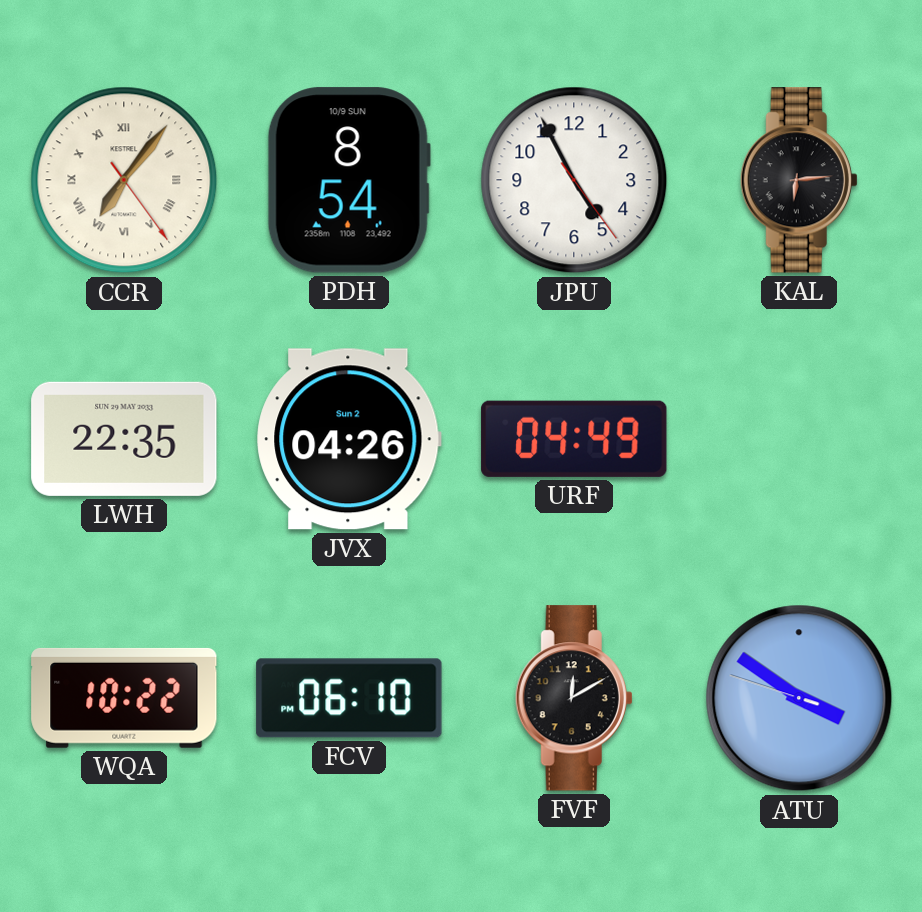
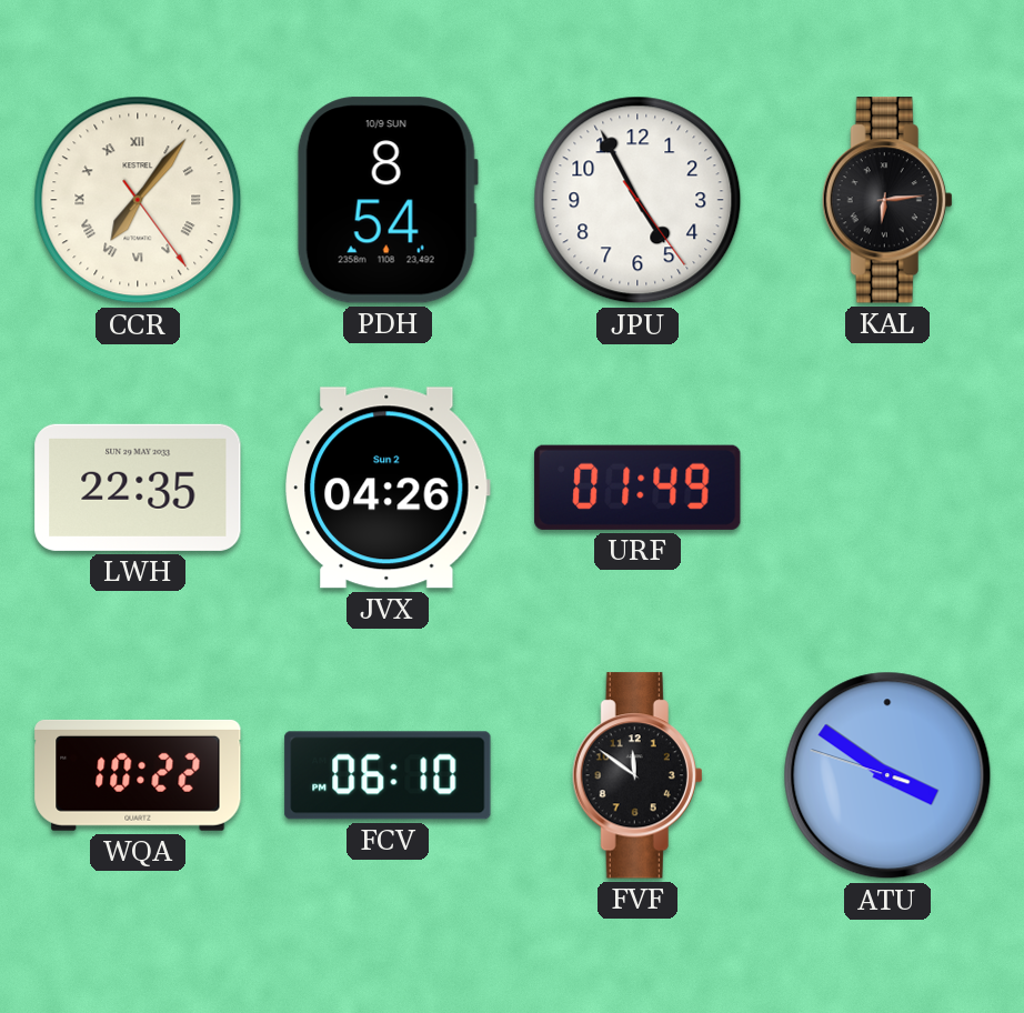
URF: 04:49 -> 01:49
FVF: 12:10 -> 11:51
